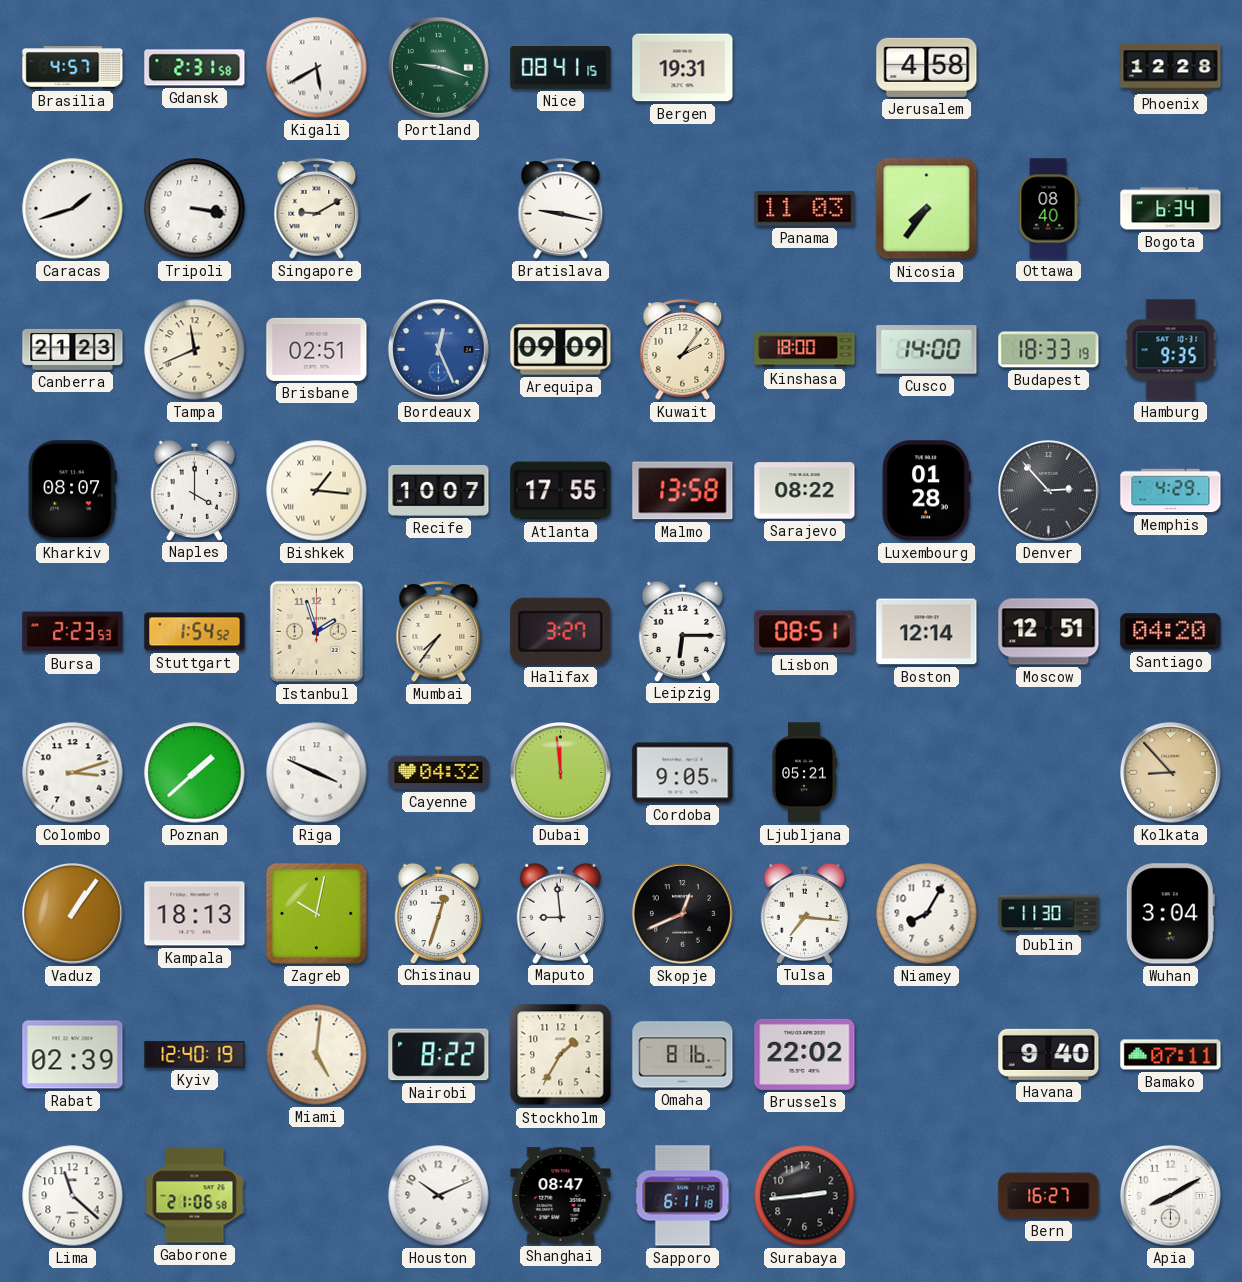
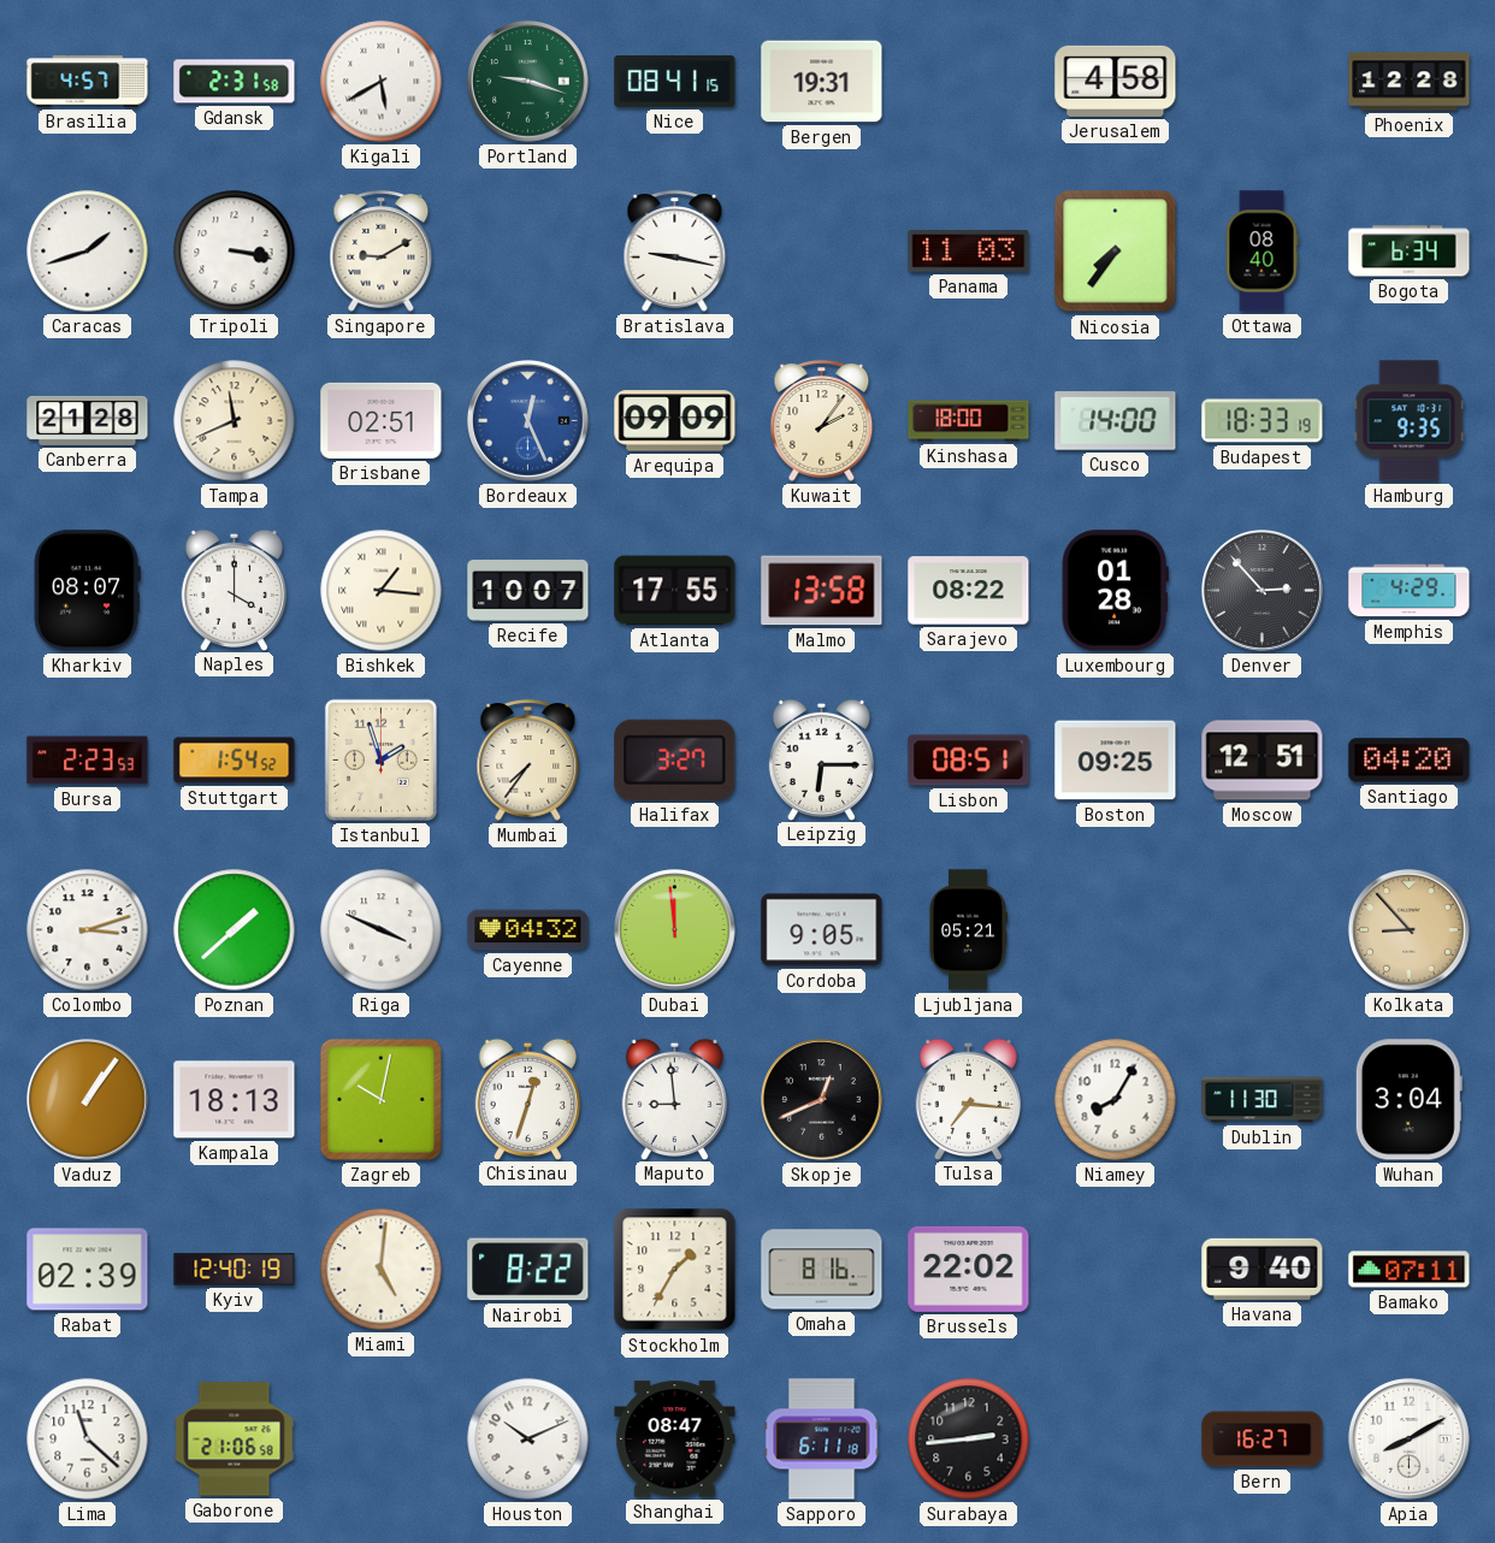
Canberra: 21:23 -> 21:28
Boston: 12:14 -> 09:25
